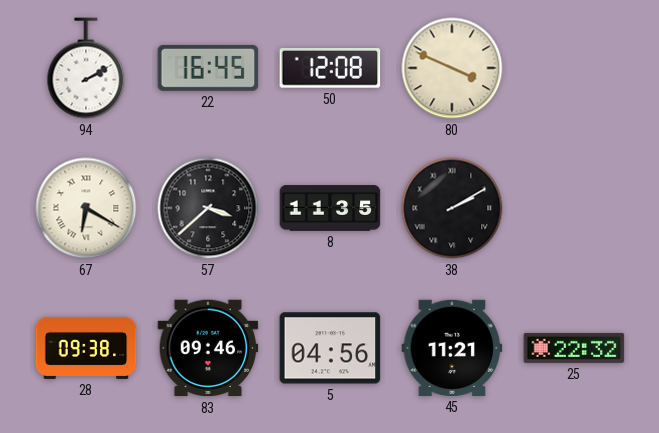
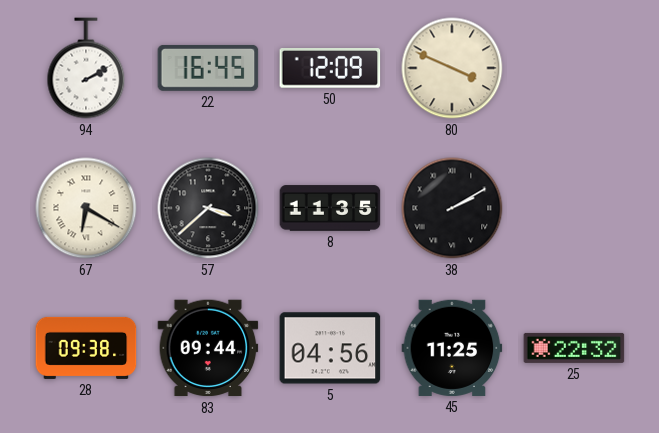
50: 12:08 -> 12:09
83: 09:46 -> 09:44
45: 11:21 -> 11:25
